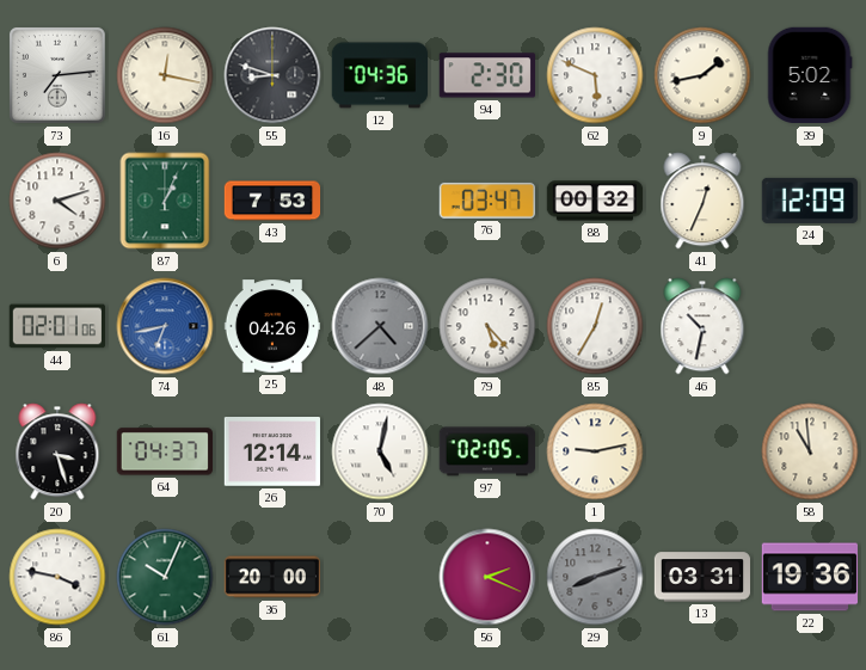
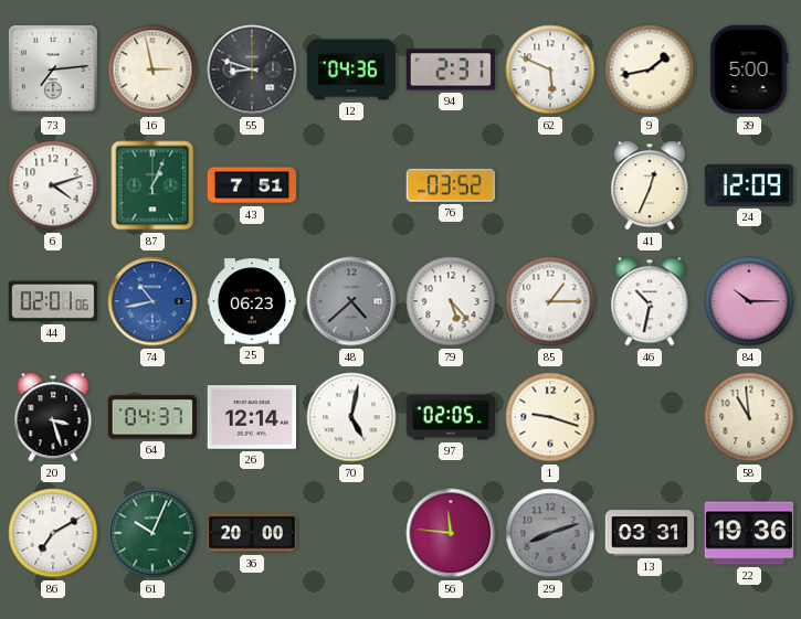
16: 12:17 -> 2:58
94: 2:30 -> 2:31
39: 5:02 -> 5:00
43: 7:53 -> 7:51
76: 03:47 -> 03:52
88: 00:32 -> none
74: 6:43 -> 10:43
25: 04:26 -> 06:23
85: 12:35 -> 1:15
84: none -> 10:15
1: 9:13 -> 9:18
86: 3:47 -> 7:10
56: 2:19 -> 11:46
